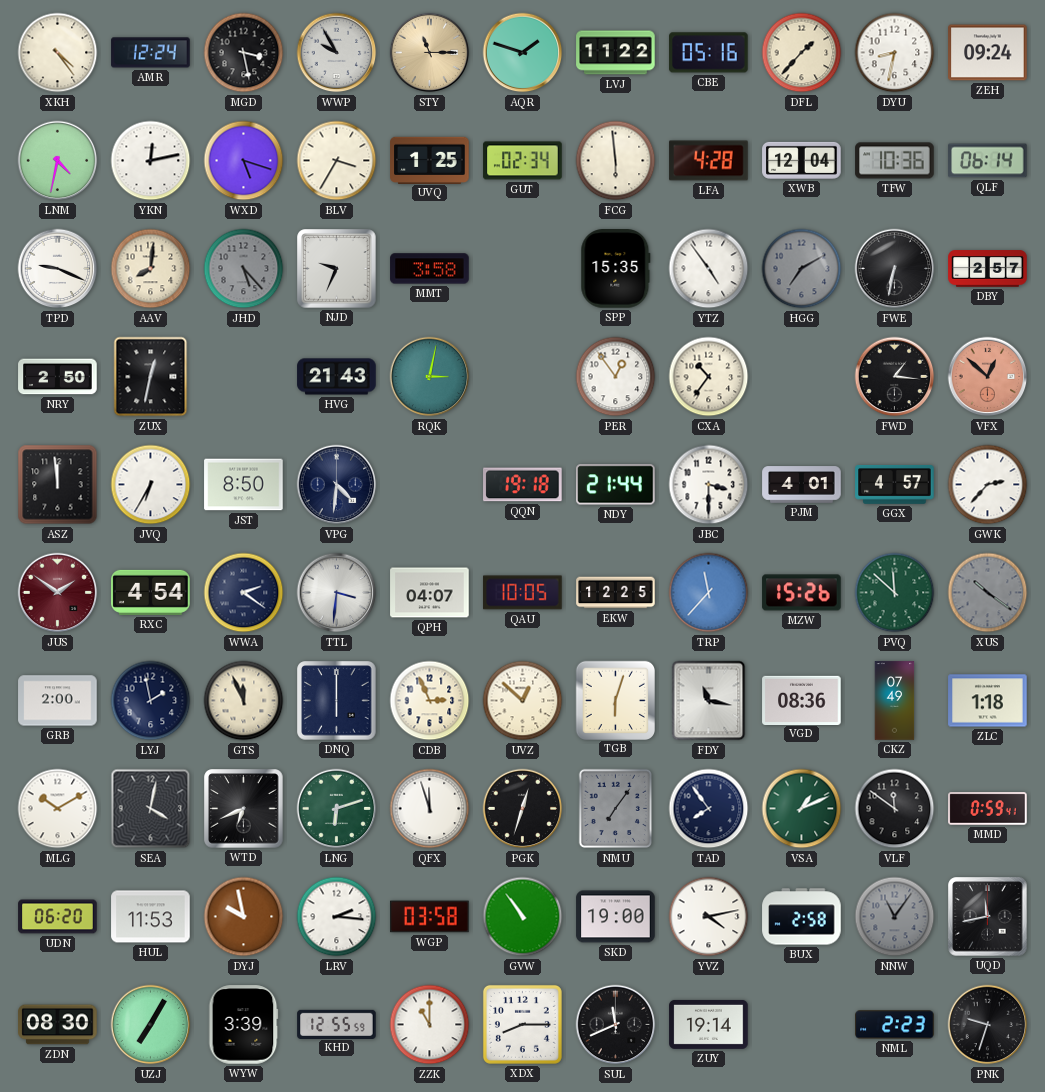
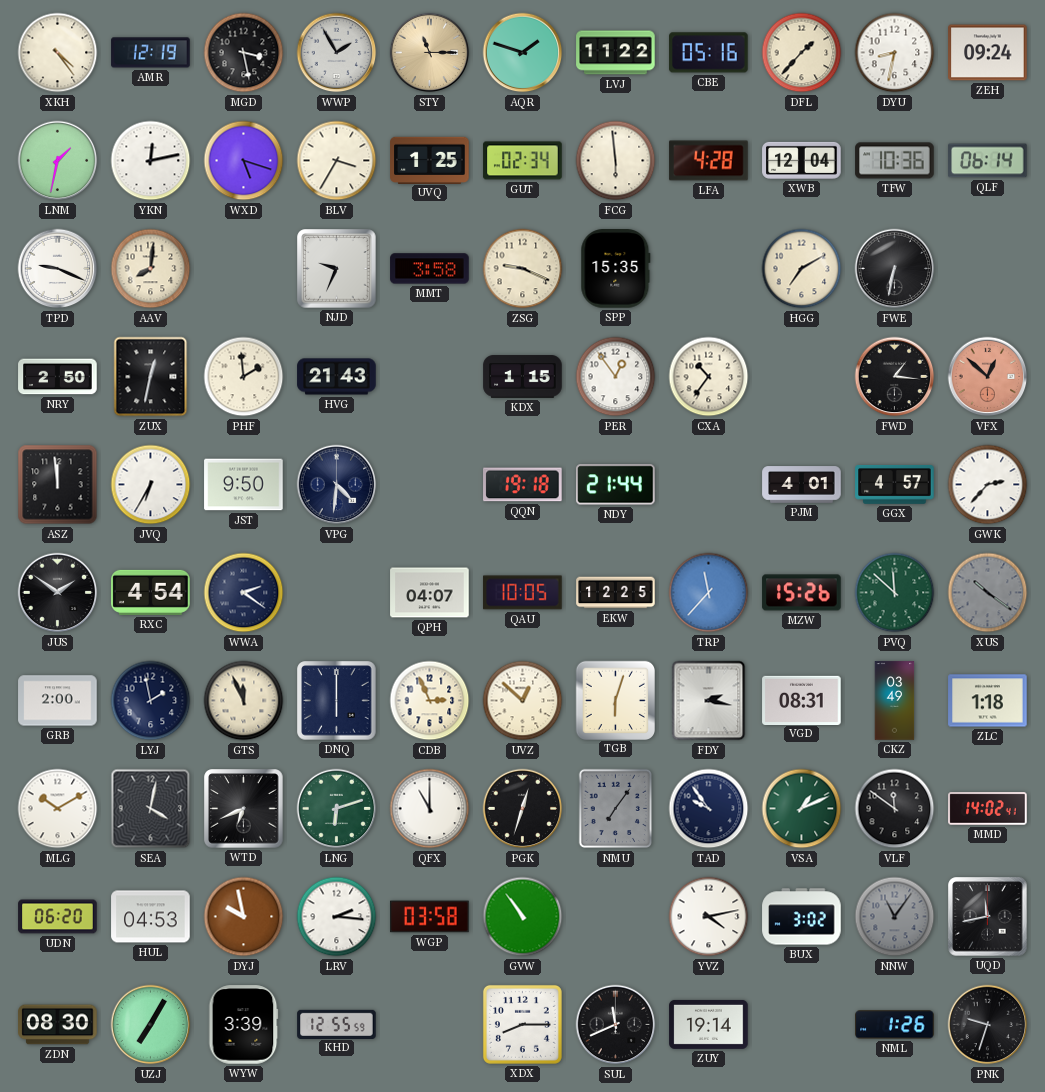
AMR: 12:24 -> 12:19
WWP: 9:55 -> 1:55
LNM: 4:32 -> 1:32
JHD: 5:23 -> none
ZSG: none -> 9:19
YTZ: 4:54 -> none
HGG dial: grey -> cream
DBY: 2:57 -> none
PHF: none -> 1:59
RQK: 3:02 -> none
KDX: none -> 1:15
JST: 8:50 -> 9:50
JBC: 3:30 -> none
JUS dial: burgundy -> black
TTL: 3:31 -> none
FDY: 11:17 -> 2:17
VGD: 08:36 -> 08:31
CKZ: 07:49 -> 03:49
QFX: 11:57 -> 11:00
TAD: 7:54 -> 9:54
MMD: 0:59 -> 14:02
HUL: 11:53 -> 04:53
SKD: 19:00 -> none
BUX: 2:58 -> 3:02
ZZK: 11:00 -> none
NML: 2:23 -> 1:26
